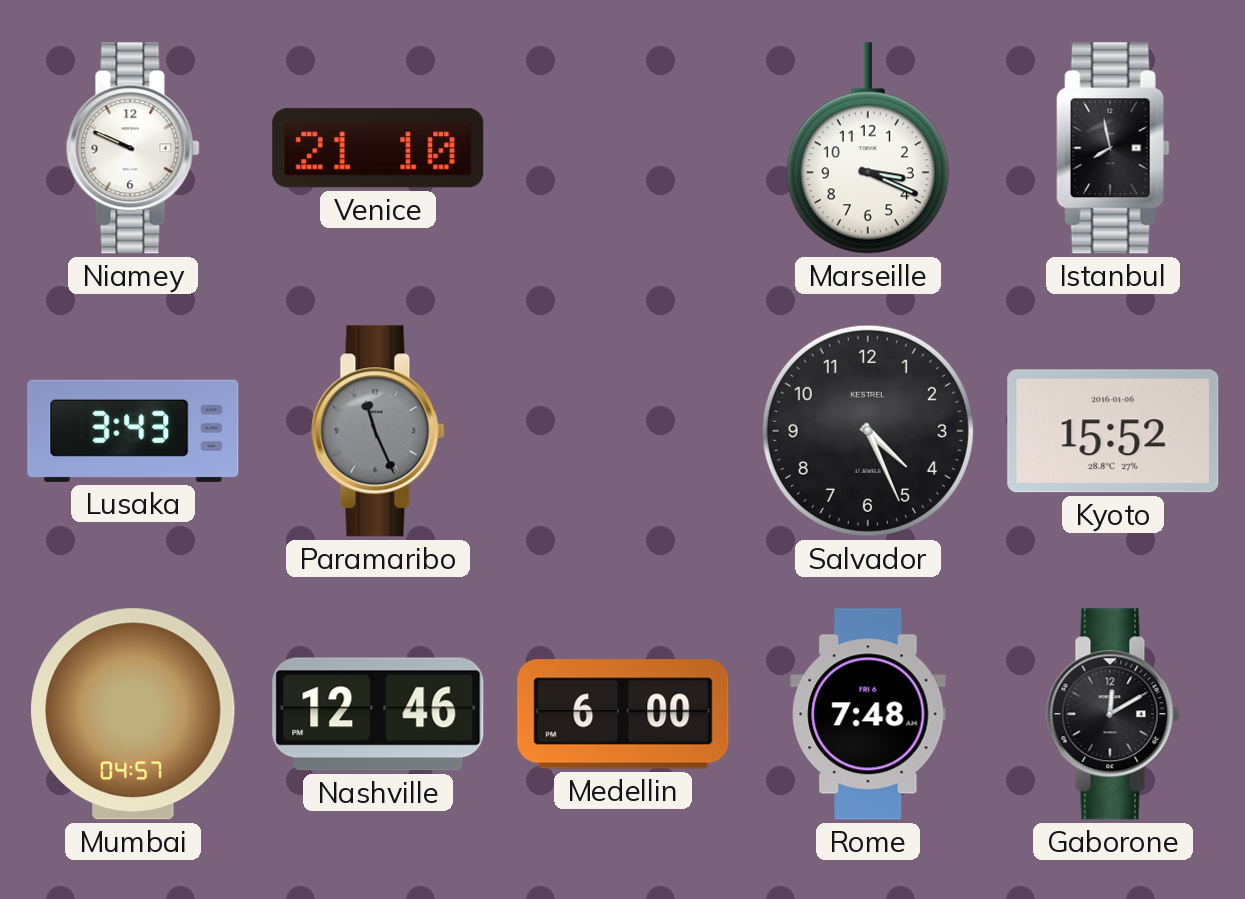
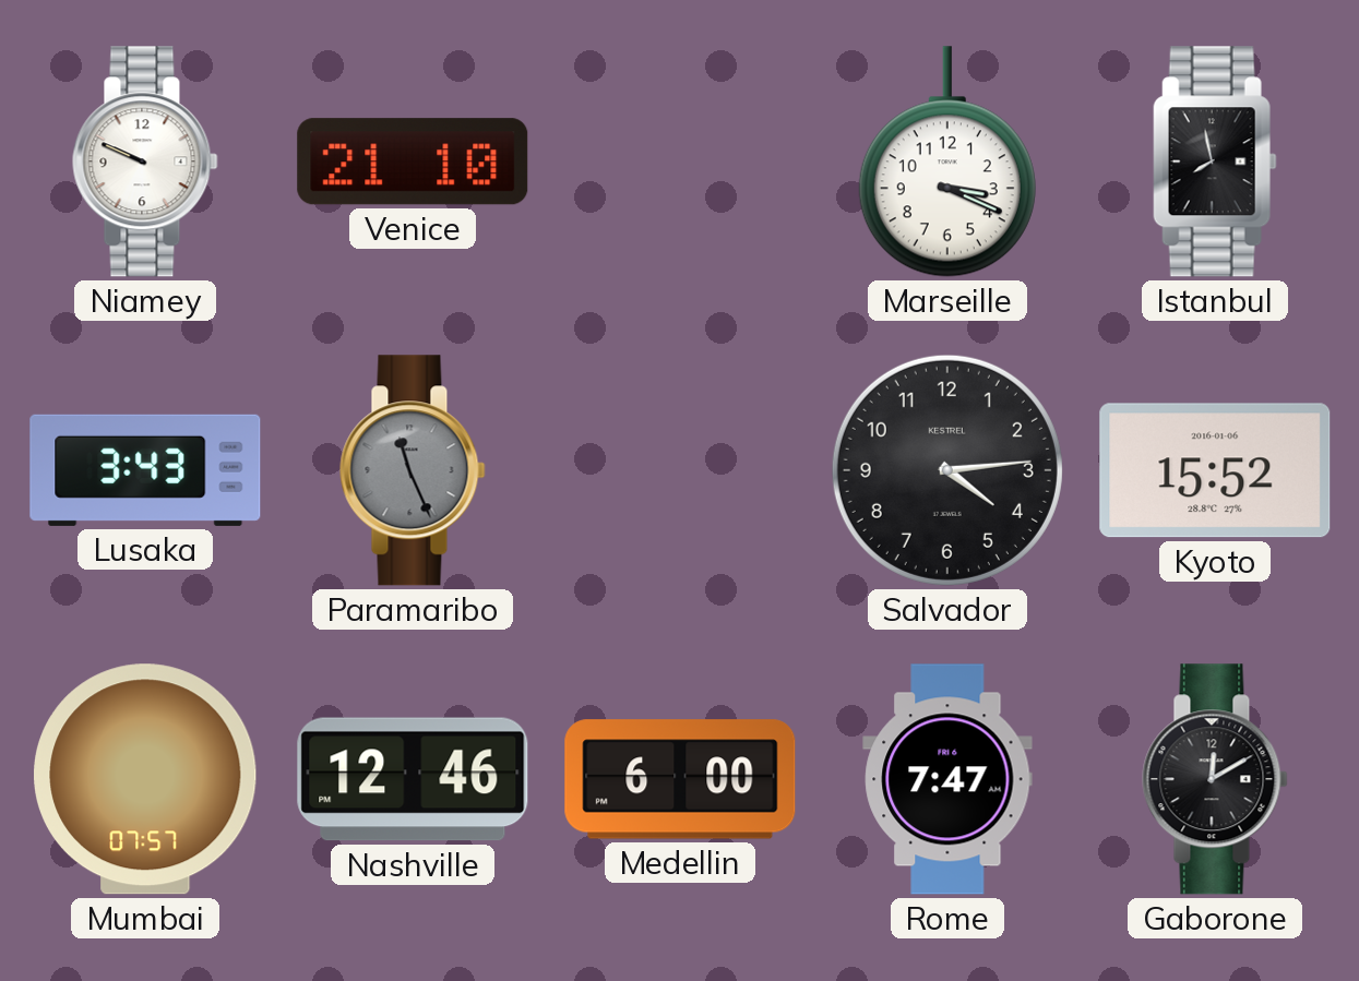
Salvador: 4:26 -> 4:14
Mumbai: 04:57 -> 07:57
Rome: 7:48 -> 7:47
